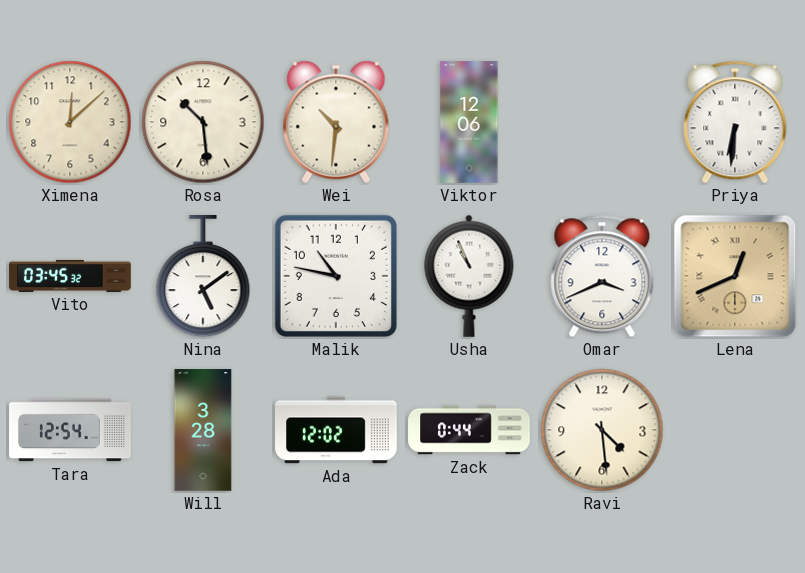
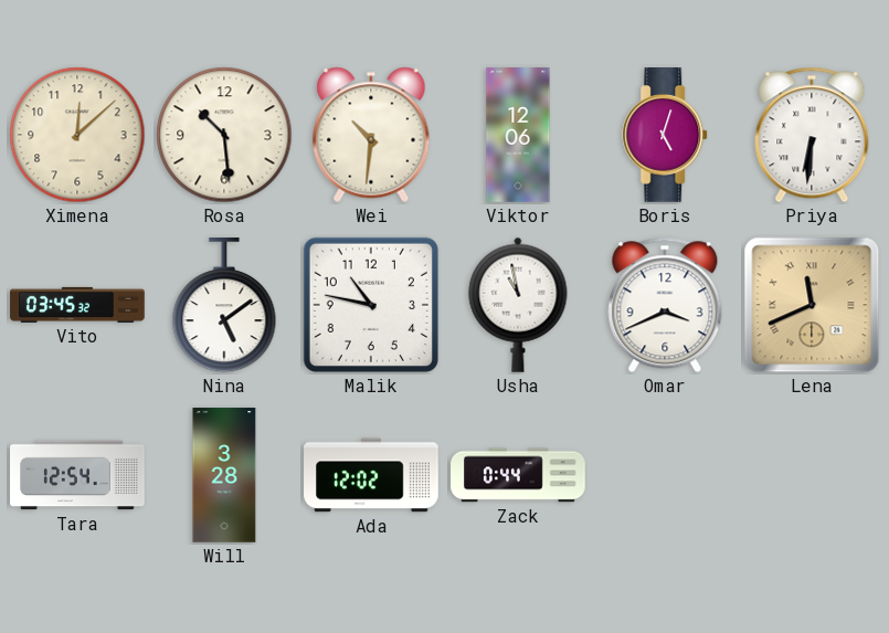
Boris: none -> 5:03
Usha: 10:56 -> 10:58
Lena: 12:41 -> 11:41
Ravi: 4:29 -> none
